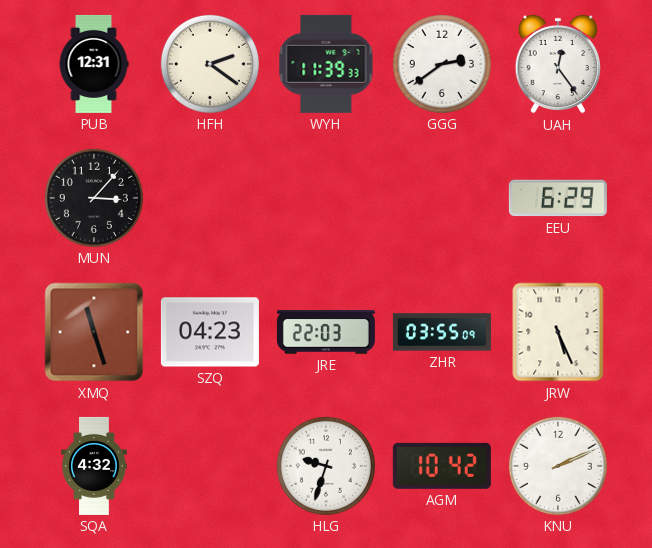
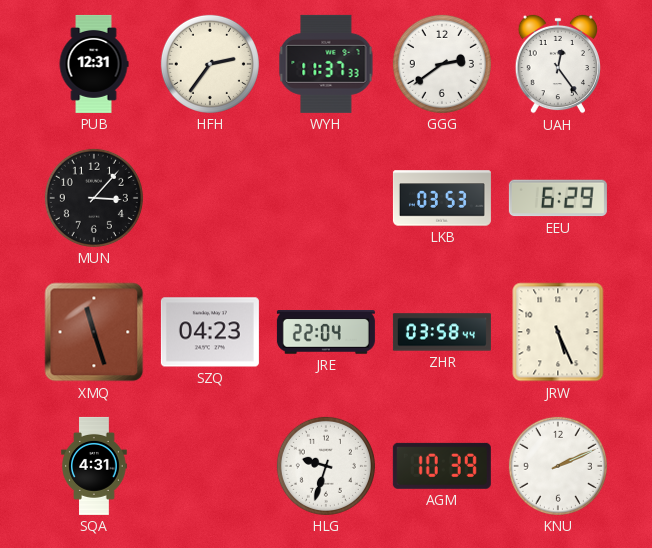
HFH: 2:21 -> 2:36
WYH: 11:39 -> 11:37
LKB: none -> 03:53
JRE: 22:03 -> 22:04
ZHR: 03:55 -> 03:58
SQA: 4:32 -> 4:31
AGM: 10:42 -> 10:39
